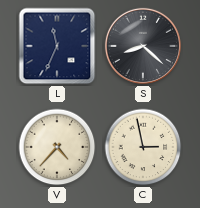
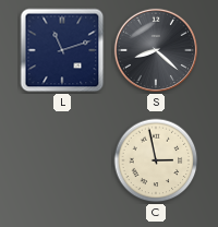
L: 11:34 -> 11:12
V: 4:37 -> none
